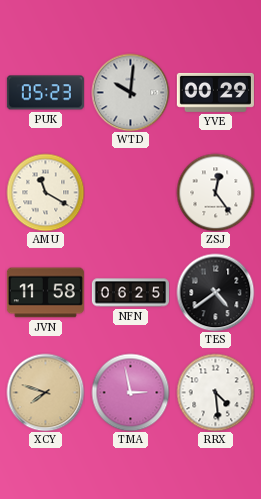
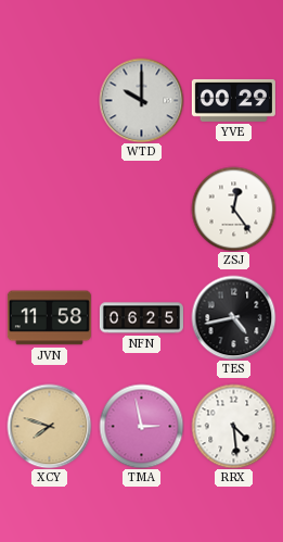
PUK: 05:23 -> none
WTD: 10:01 -> 10:00
AMU: 11:20 -> none
TES: 4:39 -> 4:43
